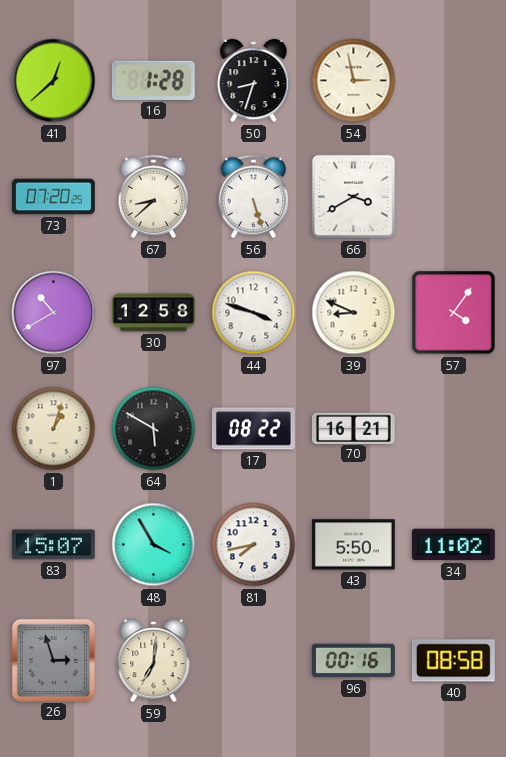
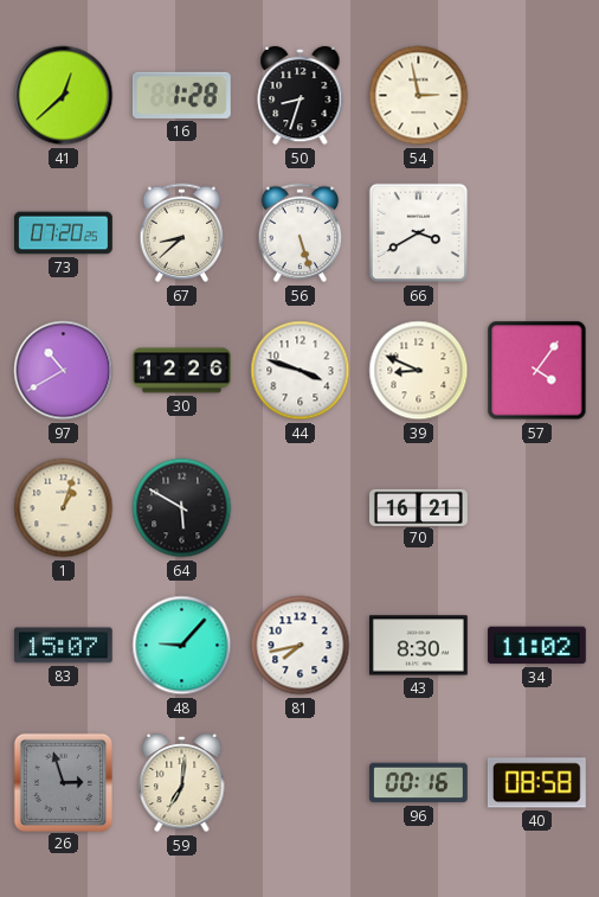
30: 12:58 -> 12:26
17: 08:22 -> none
48: 3:55 -> 9:07
43: 5:50 -> 8:30
